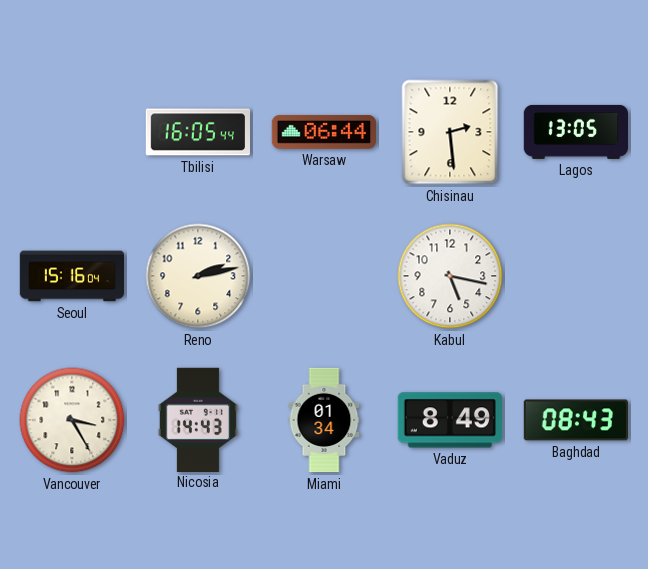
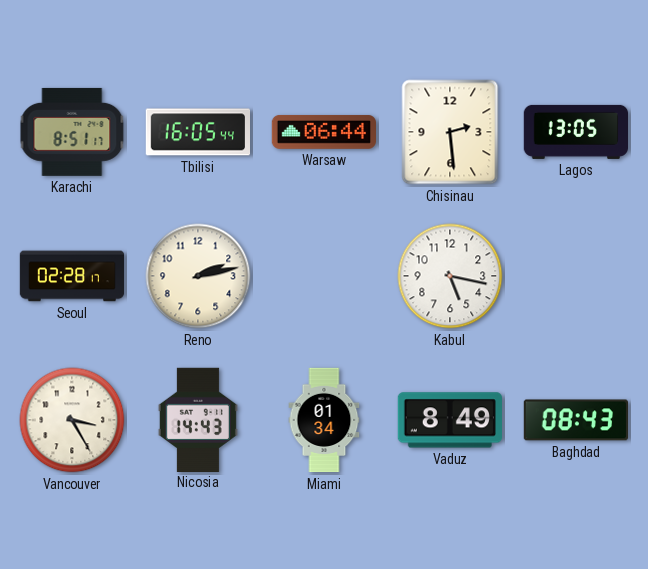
Karachi: none -> 8:51
Seoul: 15:16 -> 02:28
